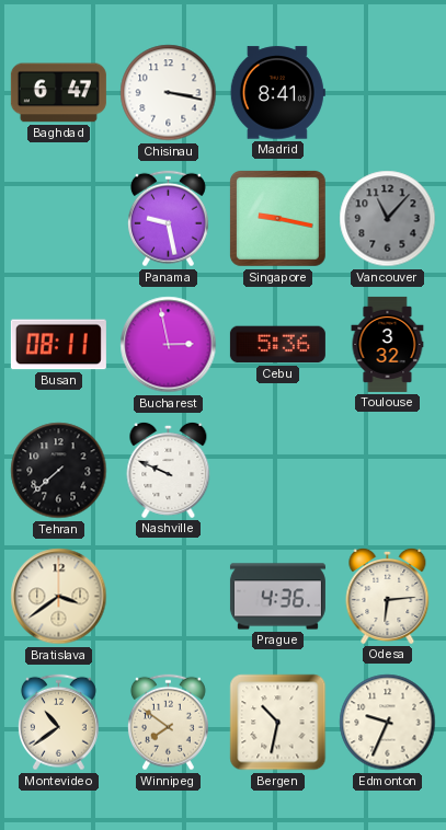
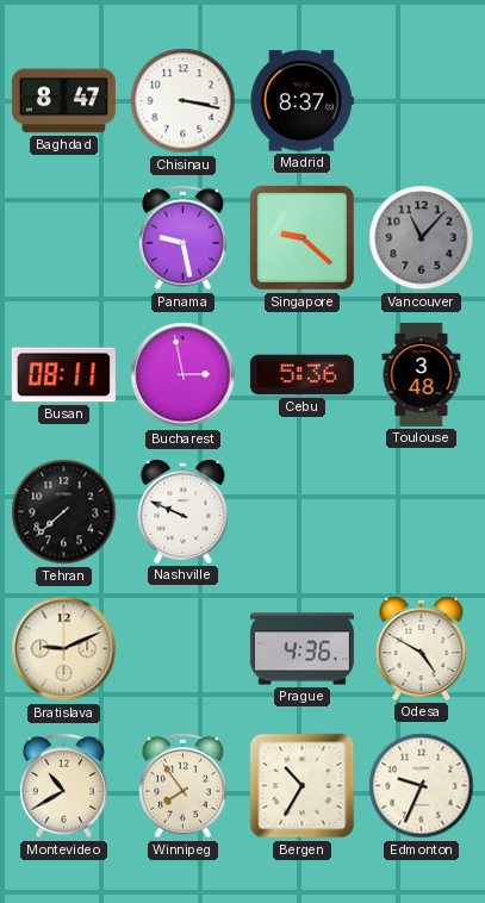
Baghdad: 6:47 -> 8:47
Madrid: 8:41 -> 8:37
Singapore: 9:17 -> 9:22
Toulouse: 3:32 -> 3:48
Bratislava: 3:39 -> 9:11
Odesa: 6:14 -> 4:50
Montevideo: 10:39 -> 10:40
Winnipeg: 7:51 -> 7:54
Bergen: 10:32 -> 10:35
